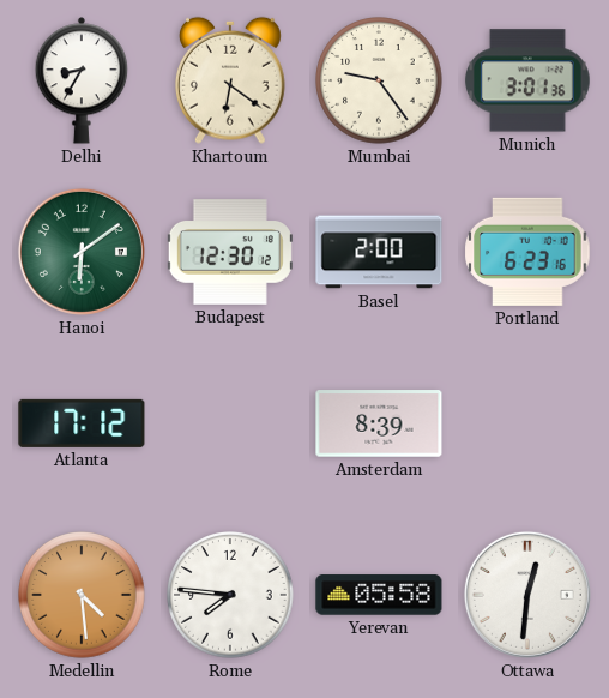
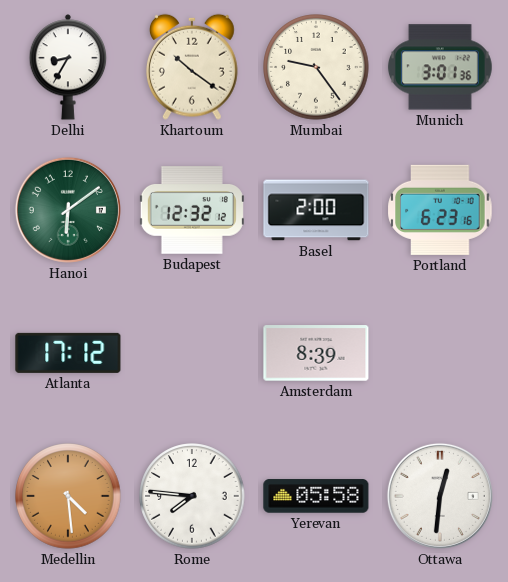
Khartoum: 6:21 -> 10:21
Budapest: 12:30 -> 12:32
